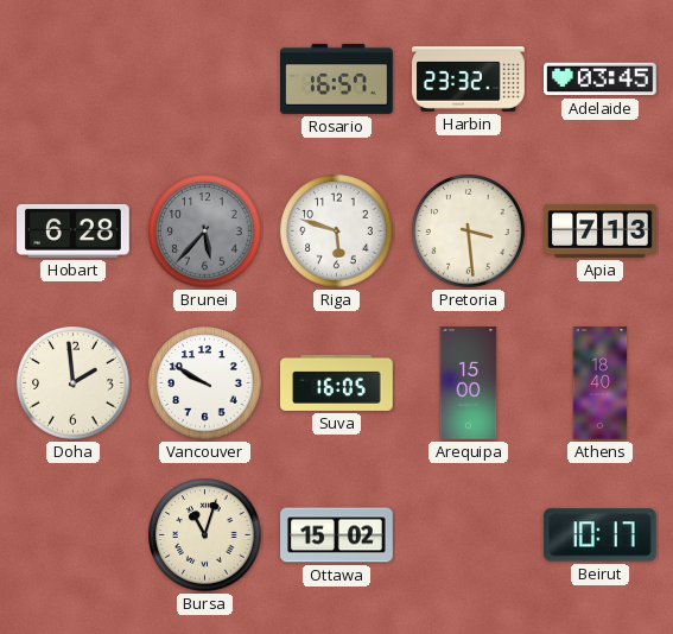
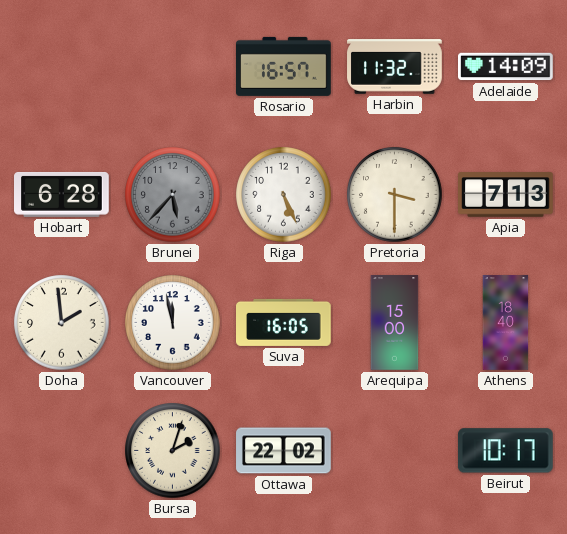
Harbin: 23:32 -> 11:32
Adelaide: 03:45 -> 14:09
Riga: 5:48 -> 5:26
Pretoria: 3:29 -> 3:30
Vancouver: 9:50 -> 11:58
Bursa: 11:03 -> 2:03
Ottawa: 15:02 -> 22:02
